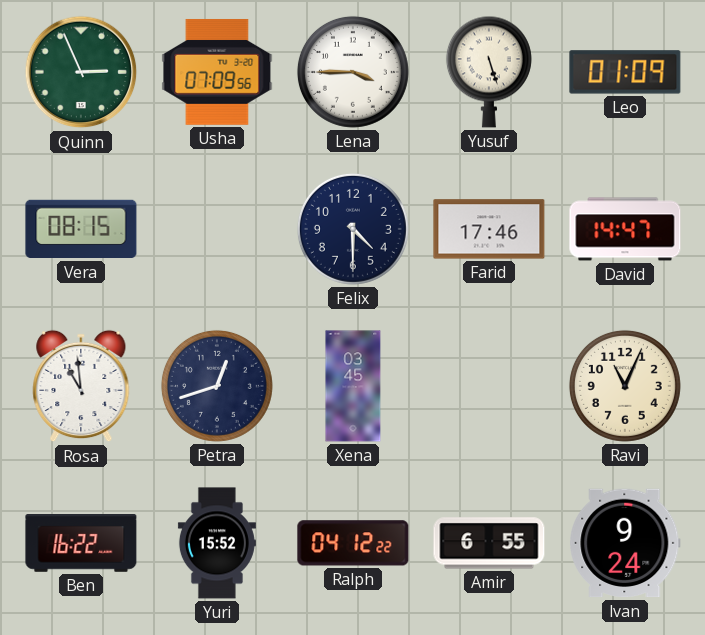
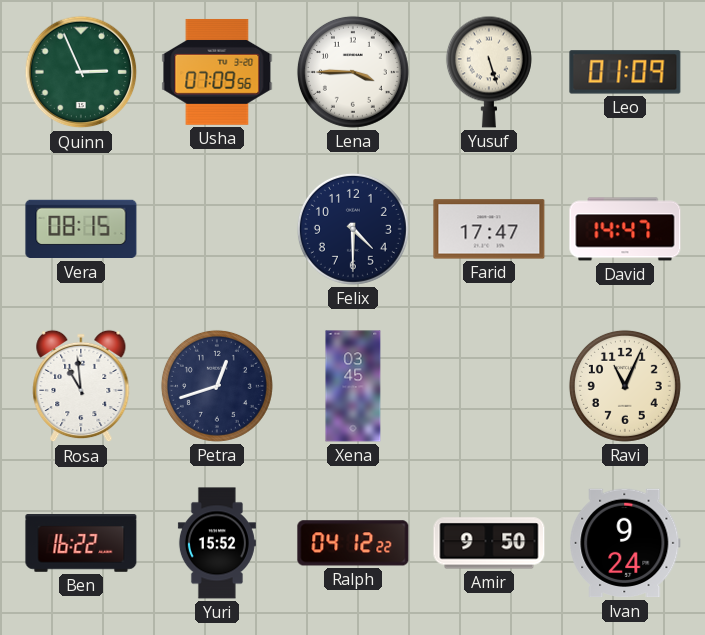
Farid: 17:46 -> 17:47
Amir: 6:55 -> 9:50
